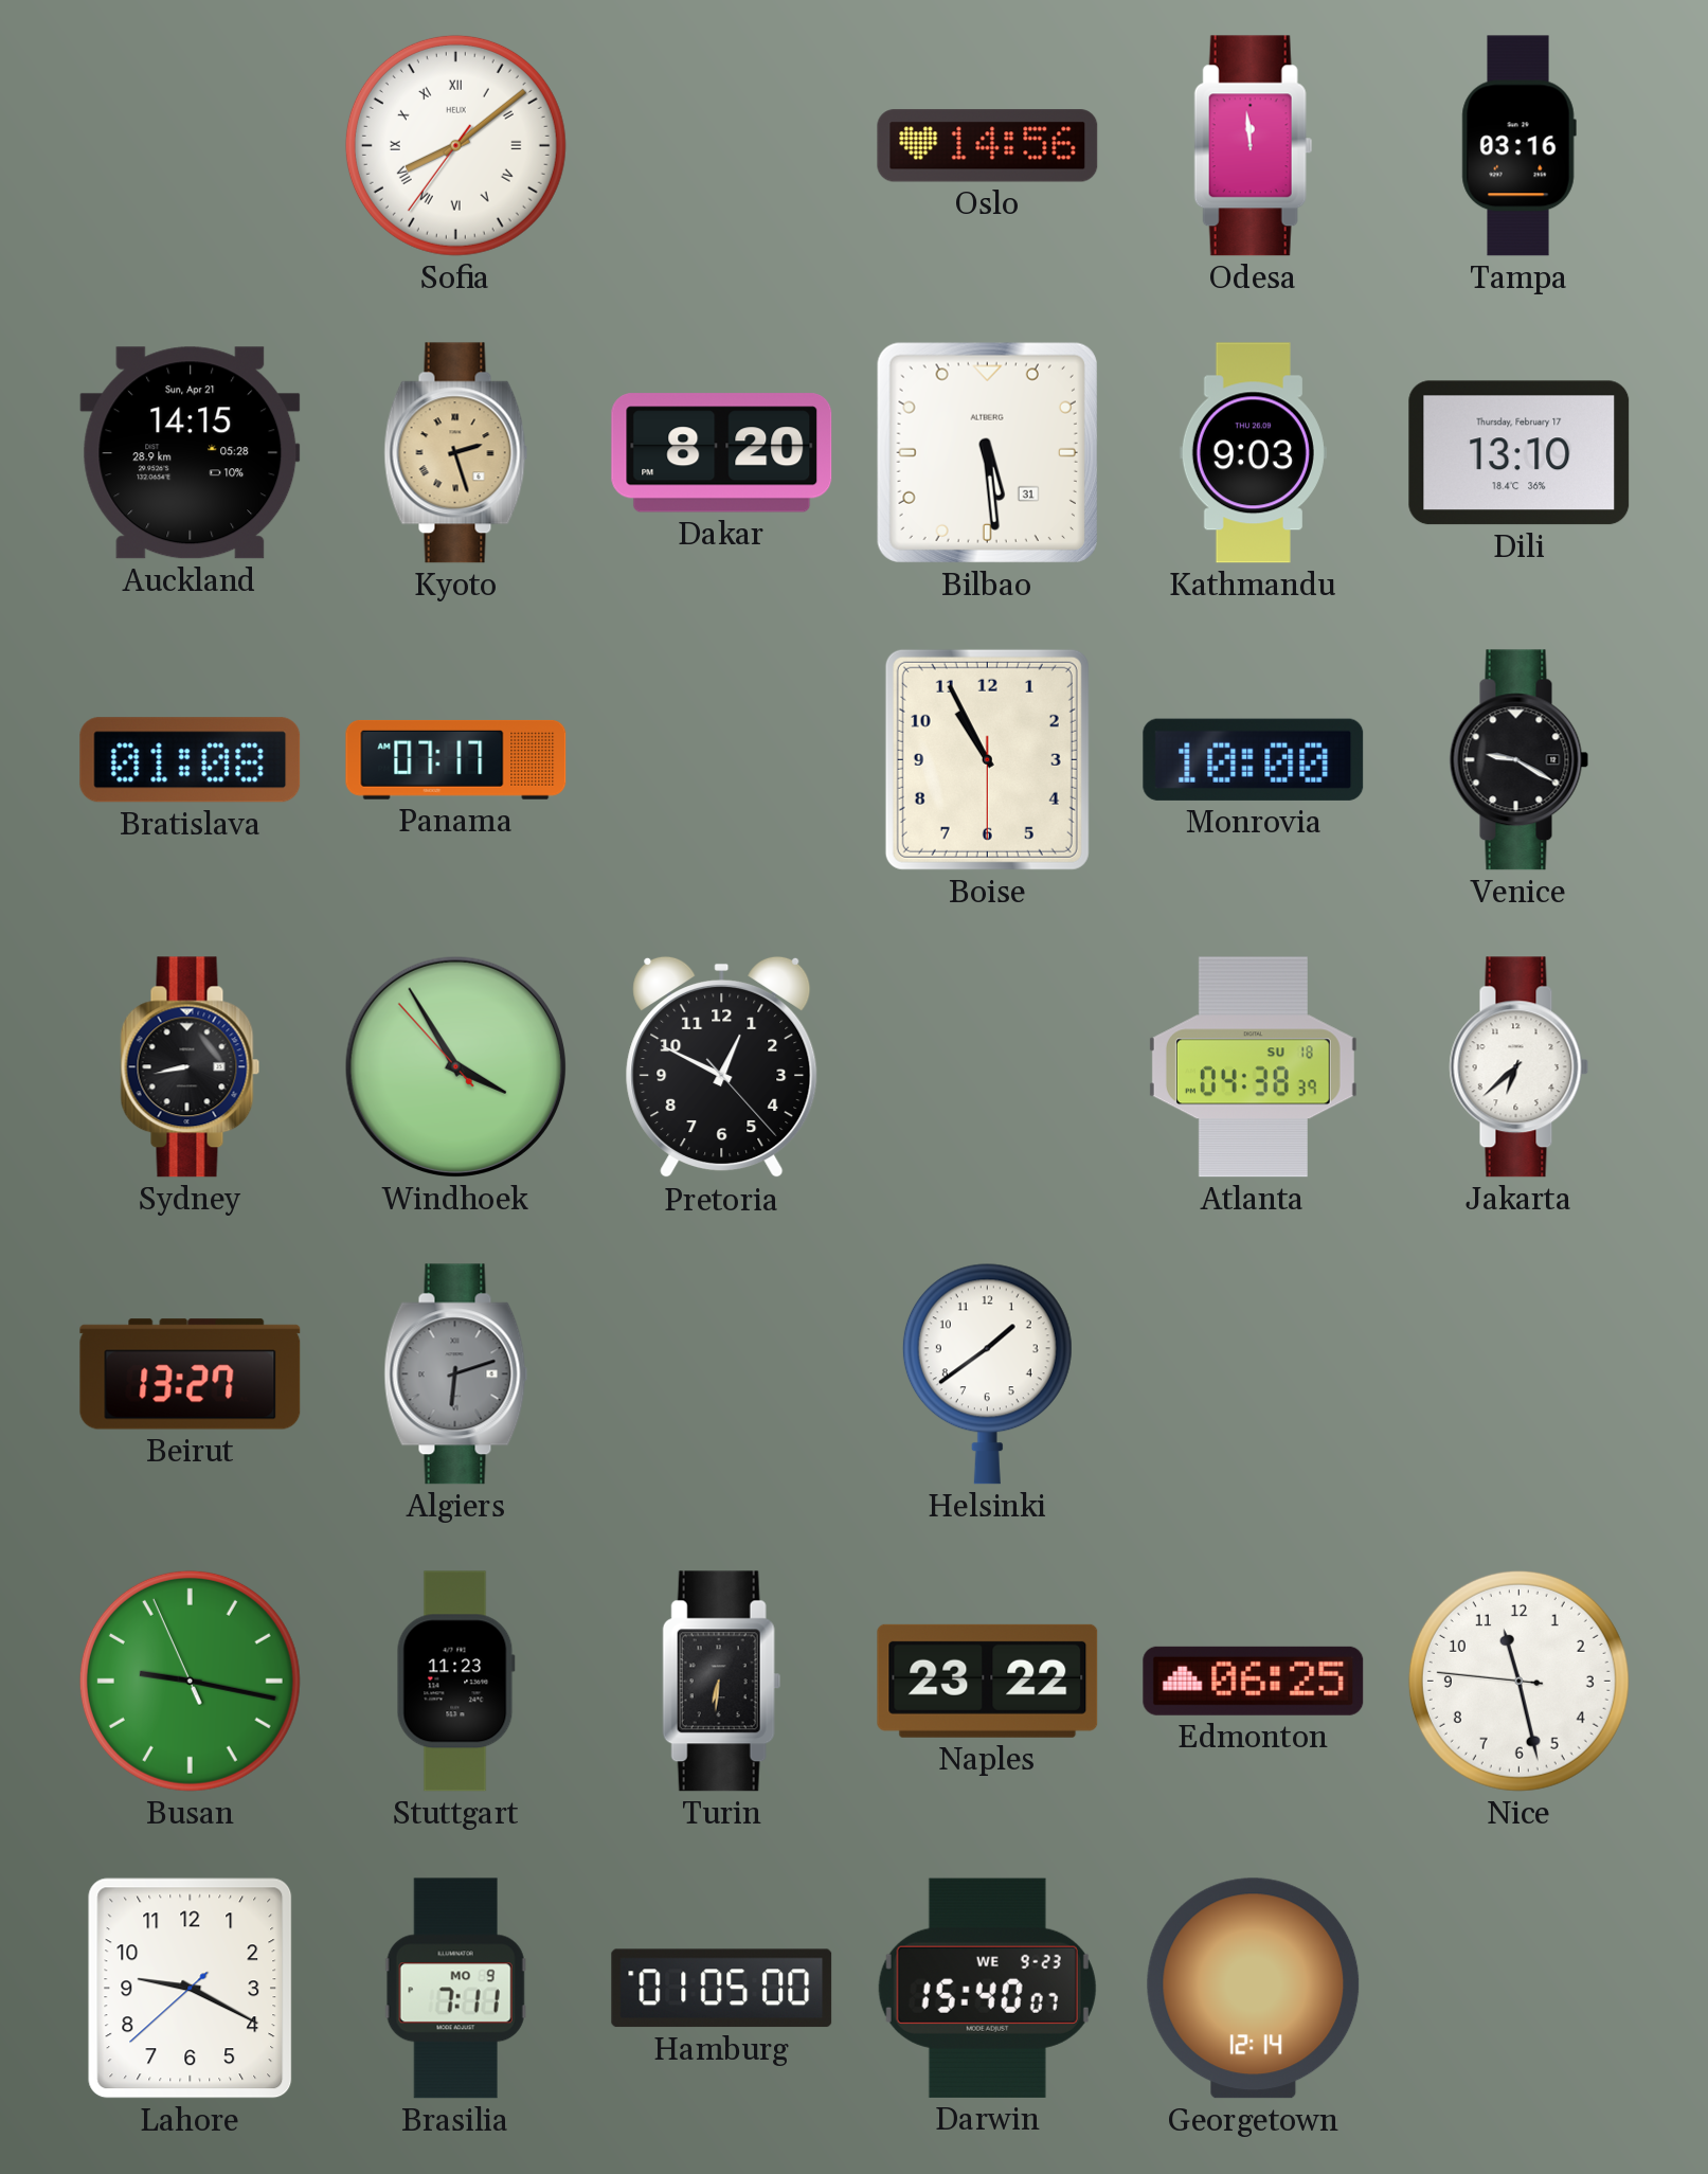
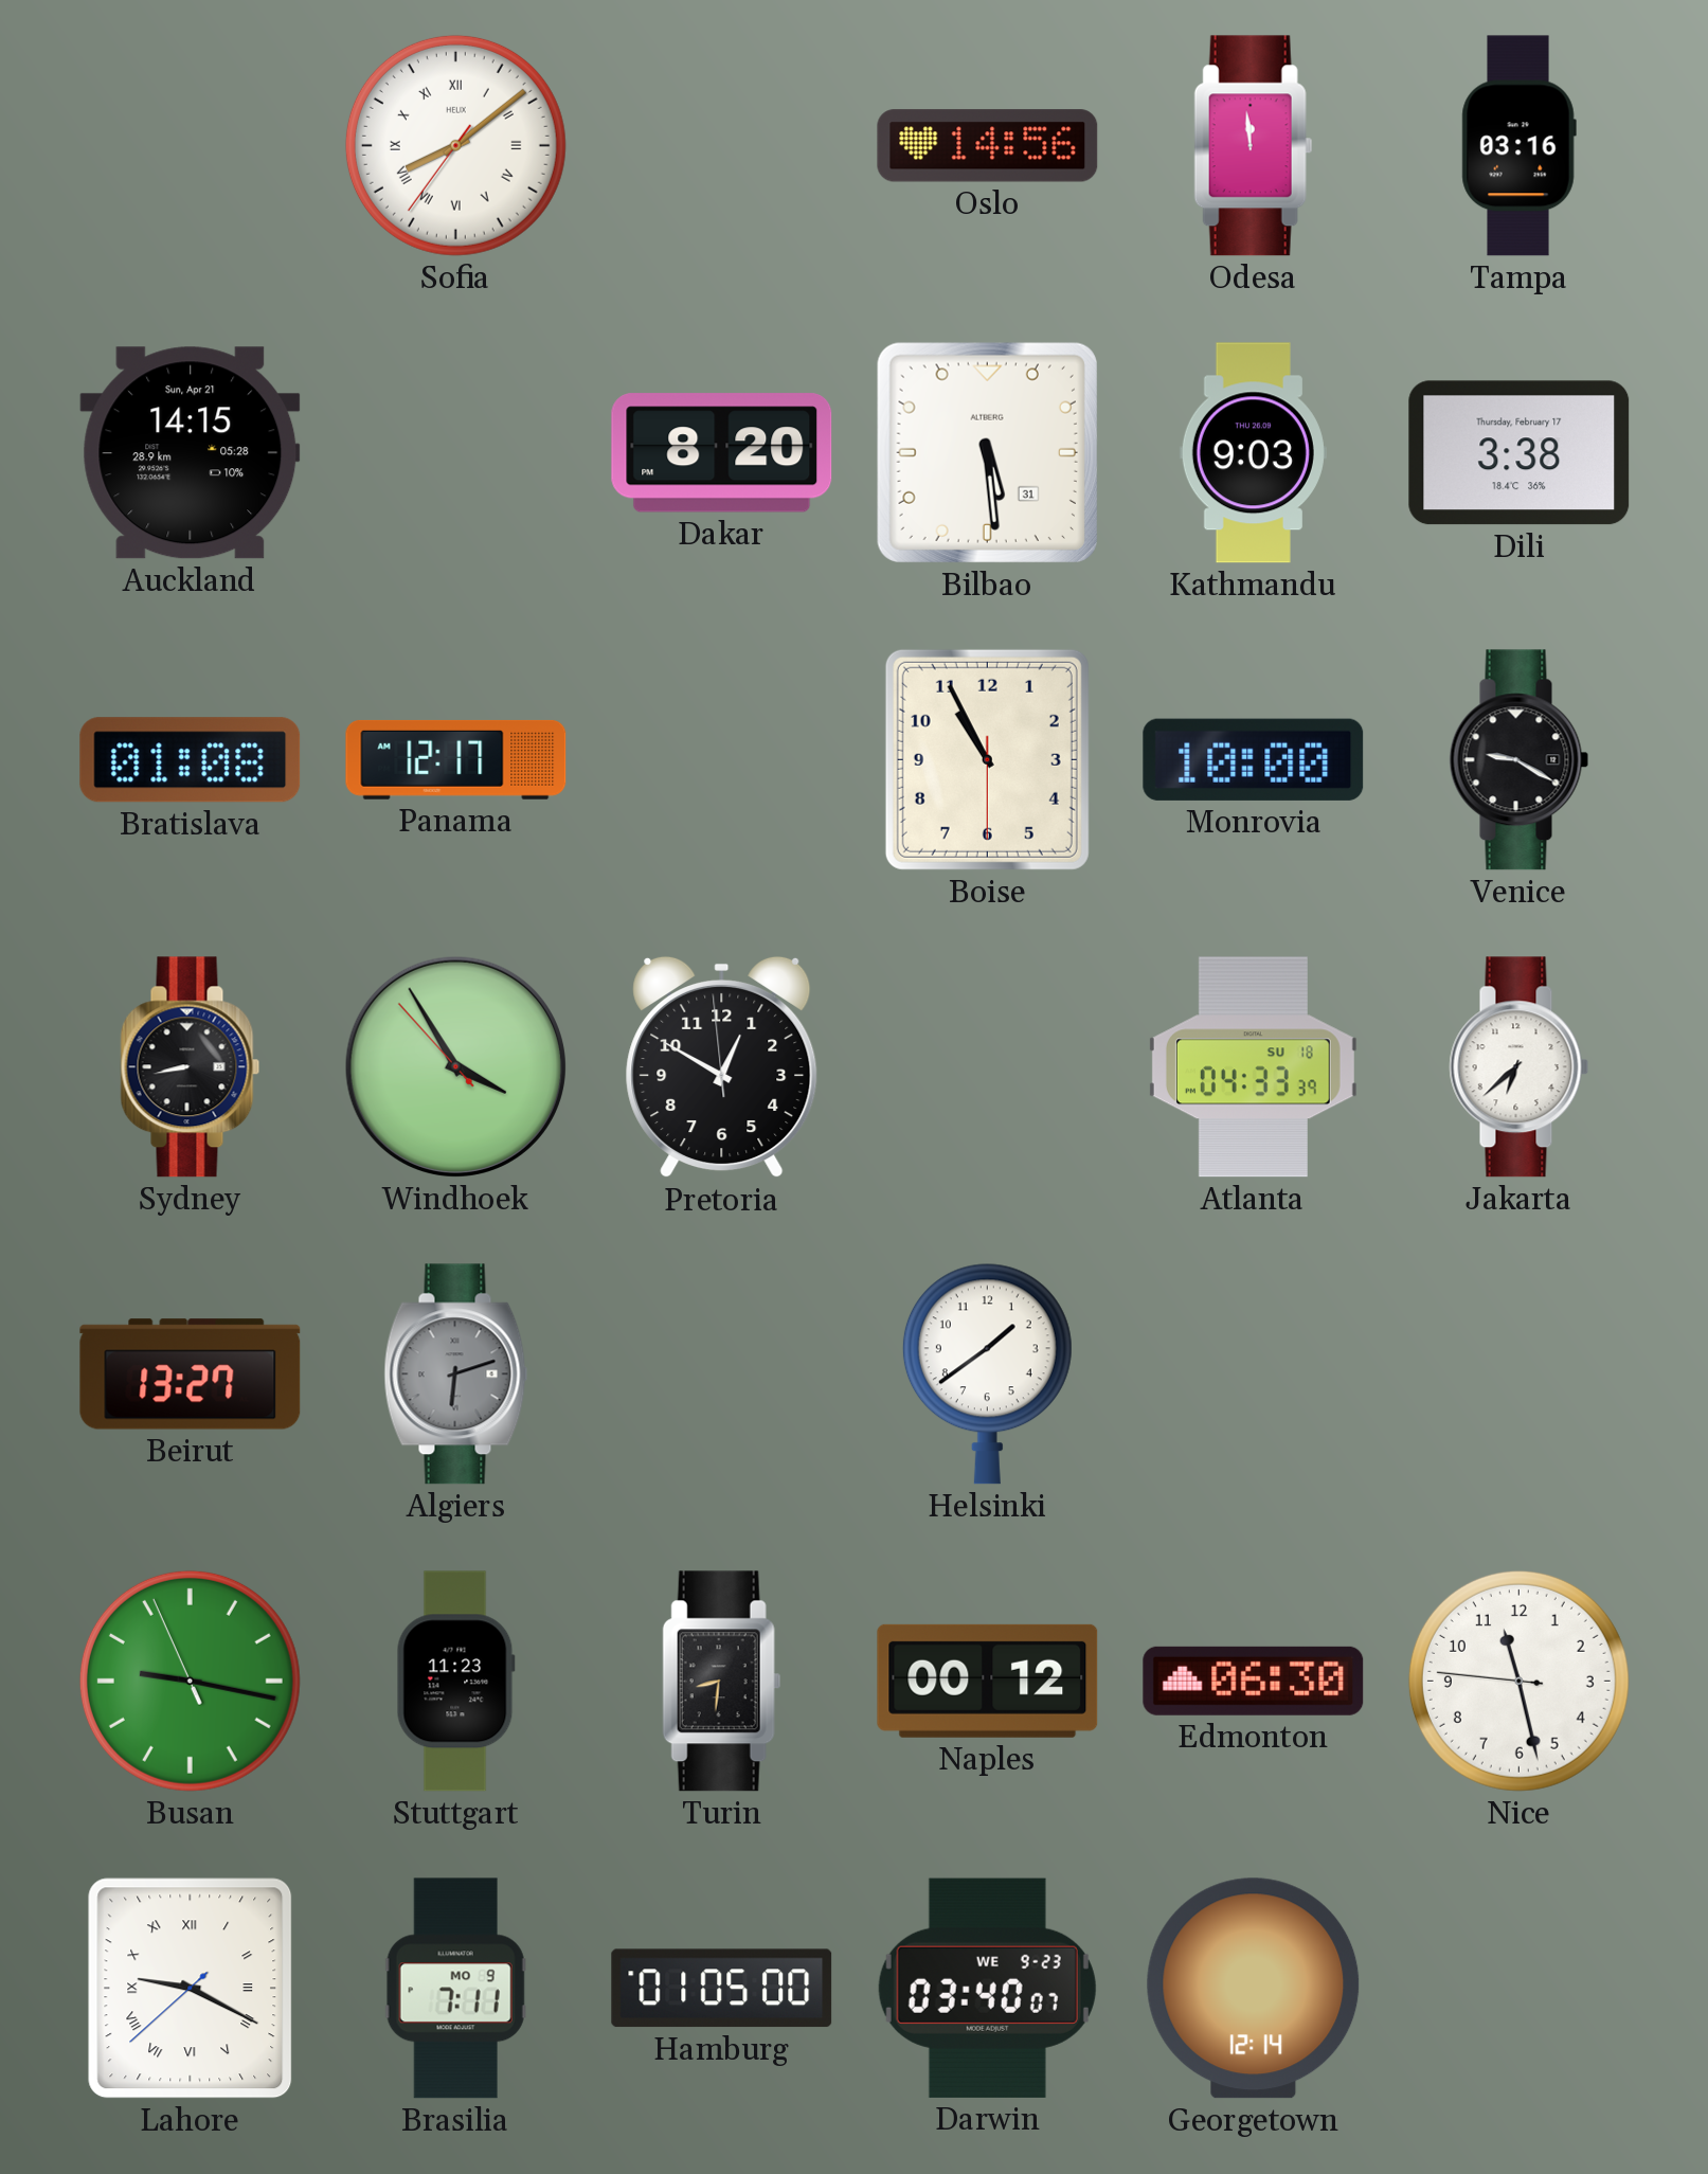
Kyoto: 2:27 -> none
Dili: 13:10 -> 3:38
Panama: 07:17 -> 12:17
Pretoria: 12:49:23 -> 12:49:59
Atlanta: 04:38 -> 04:33
Turin: 6:31 -> 8:31
Naples: 23:22 -> 00:12
Edmonton: 06:25 -> 06:30
Lahore numerals: Arabic -> Roman
Darwin: 15:40 -> 03:40
